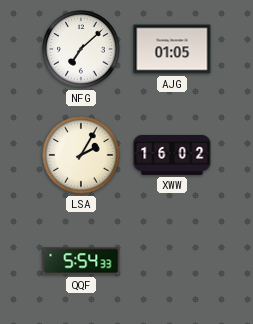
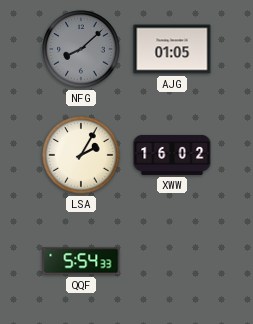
NFG: 7:08 -> 8:08
NFG dial: white -> grey
